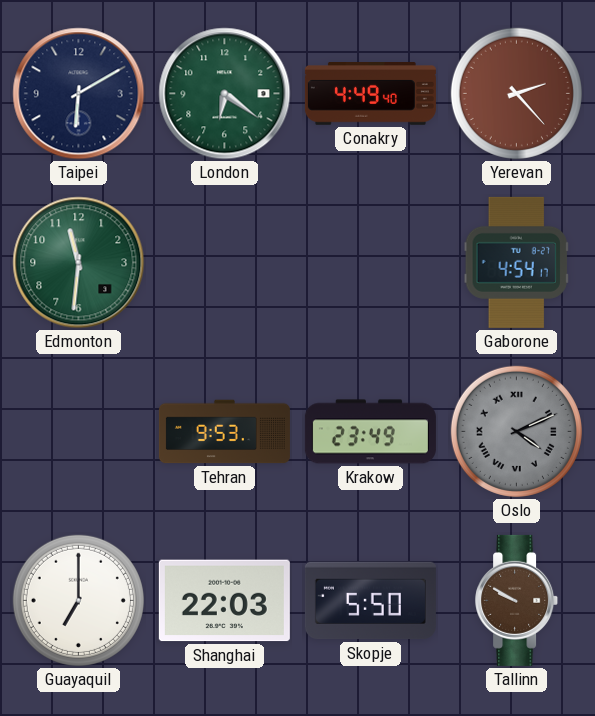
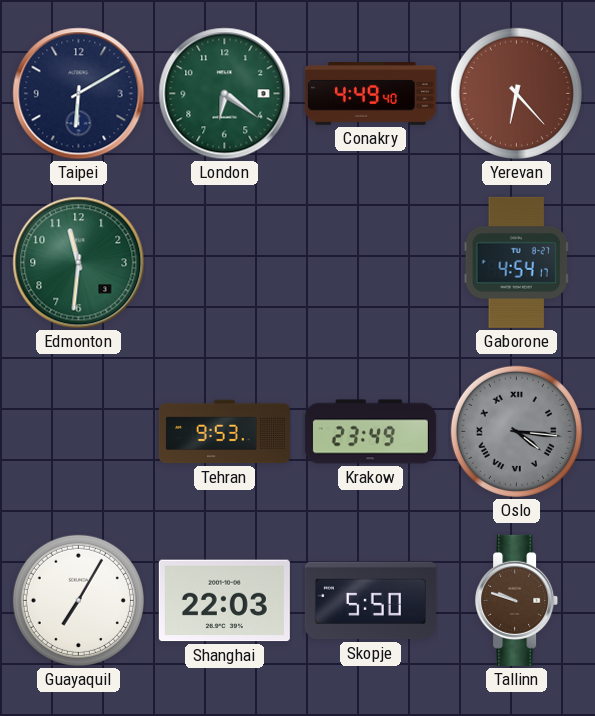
Yerevan: 2:23 -> 6:23
Oslo: 4:11 -> 4:16
Guayaquil: 7:00 -> 7:05
Tallinn: 9:50 -> 9:48
